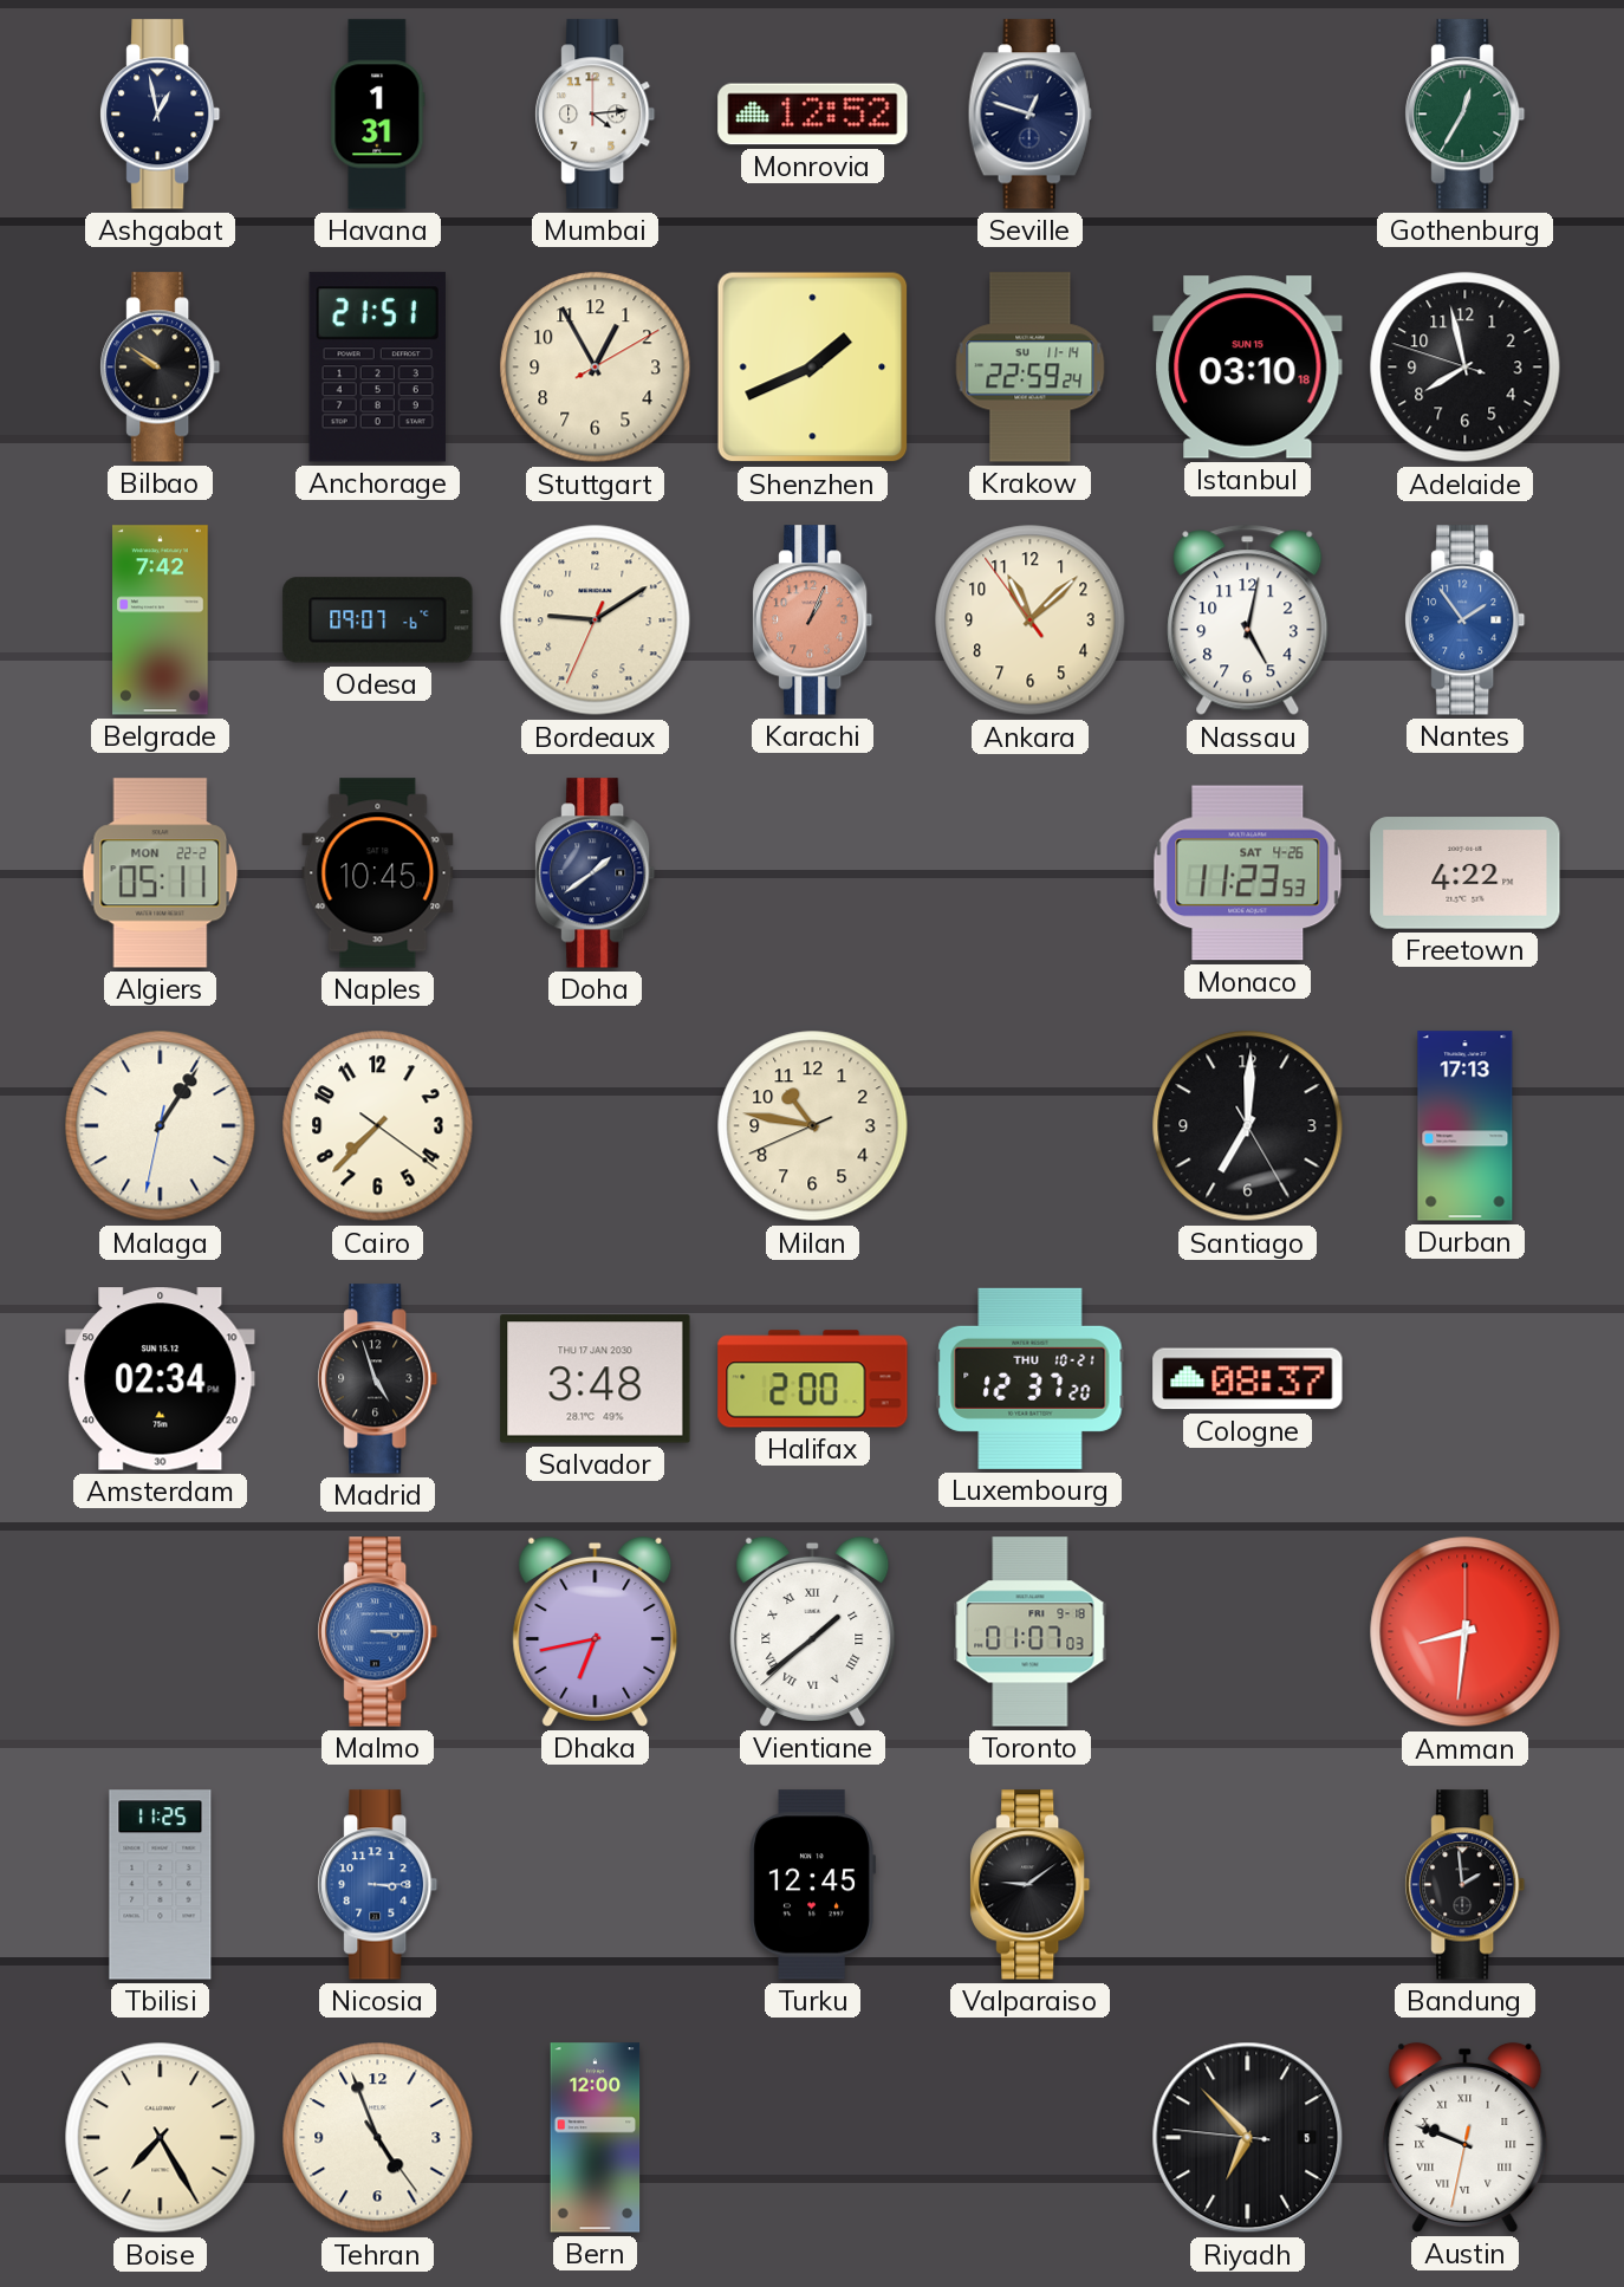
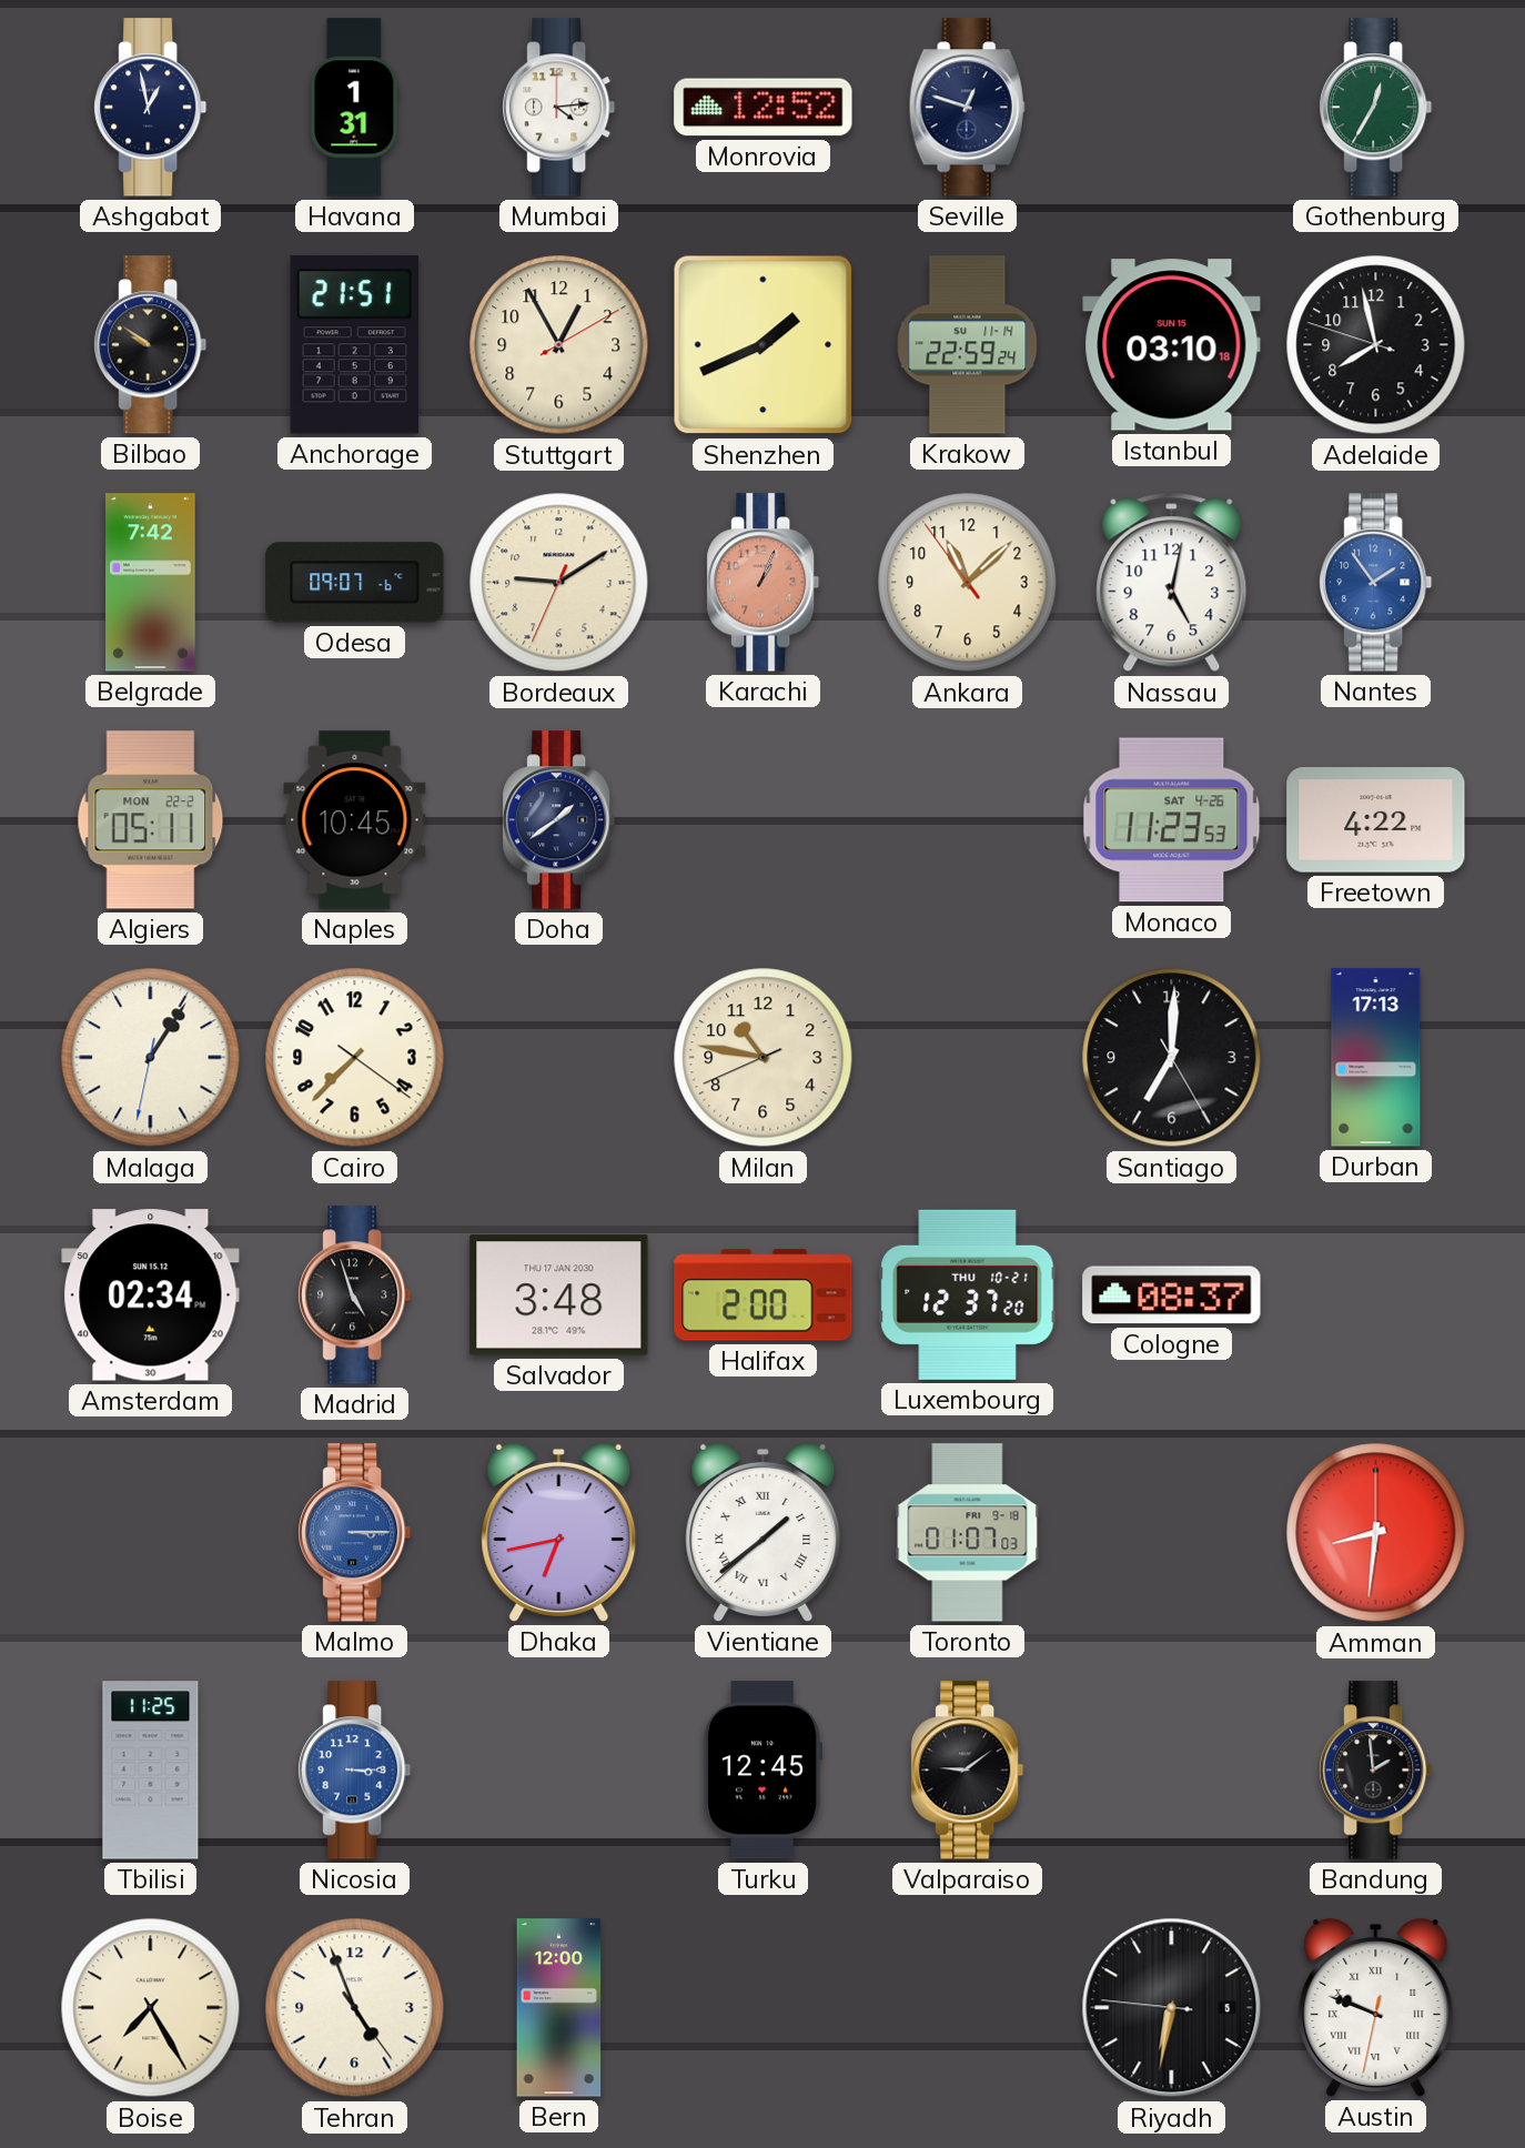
Riyadh: 6:52 -> 6:31
